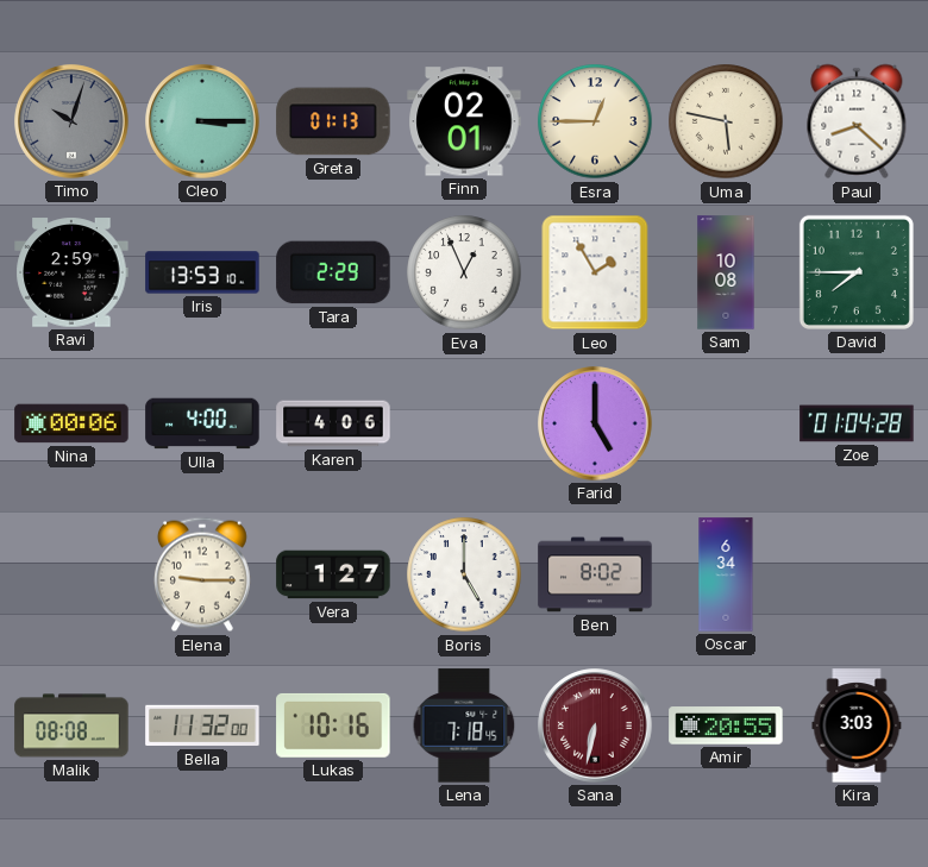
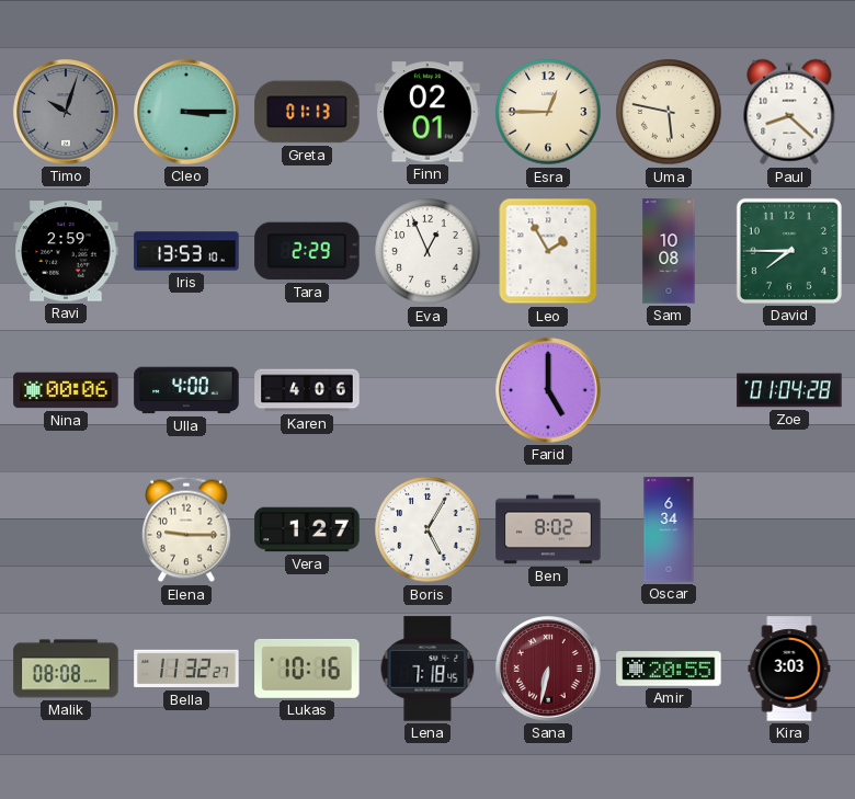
Boris: 5:00 -> 5:05
Bella: 11:32:00 -> 11:32:27
